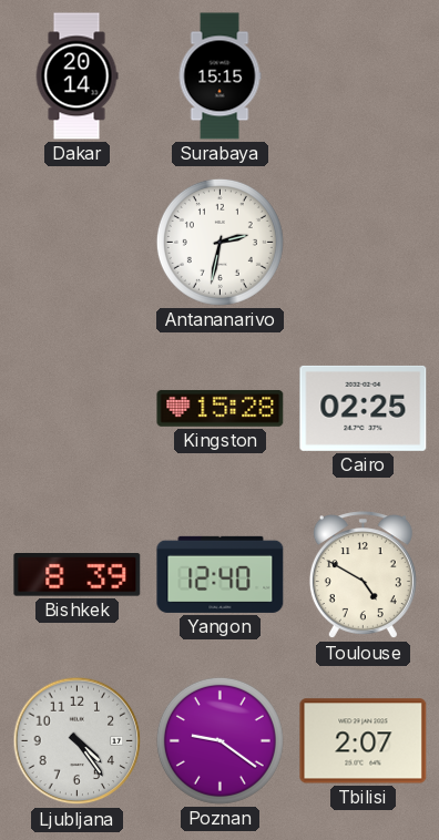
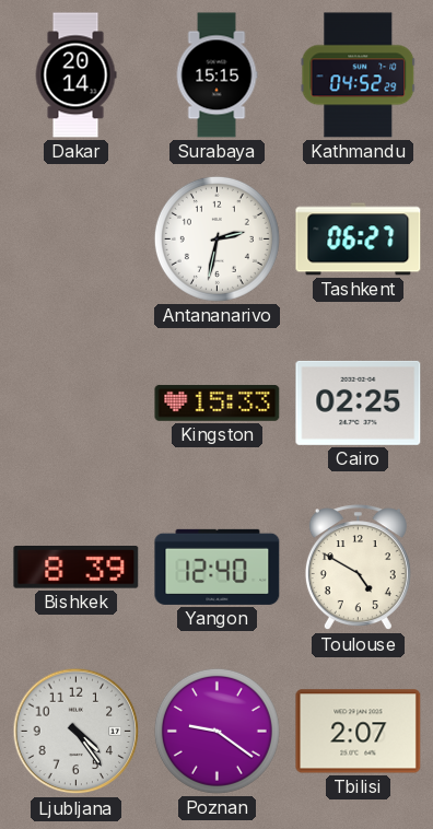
Kathmandu: none -> 04:52
Tashkent: none -> 06:27
Kingston: 15:28 -> 15:33
